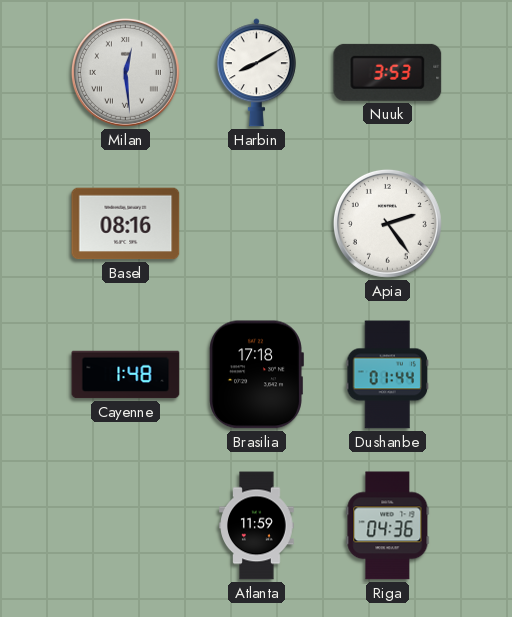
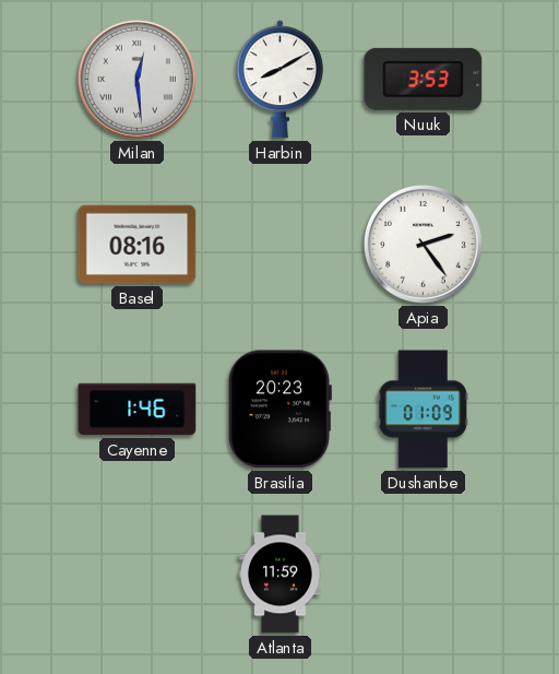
Cayenne: 1:48 -> 1:46
Brasilia: 17:18 -> 20:23
Dushanbe: 01:44 -> 01:09
Riga: 04:36 -> none
